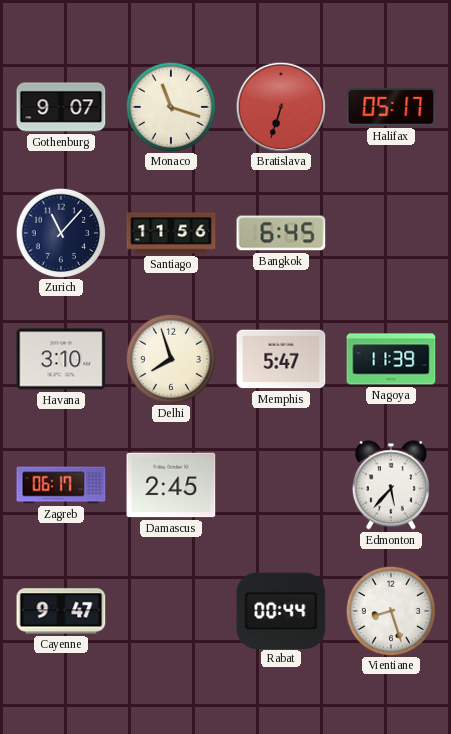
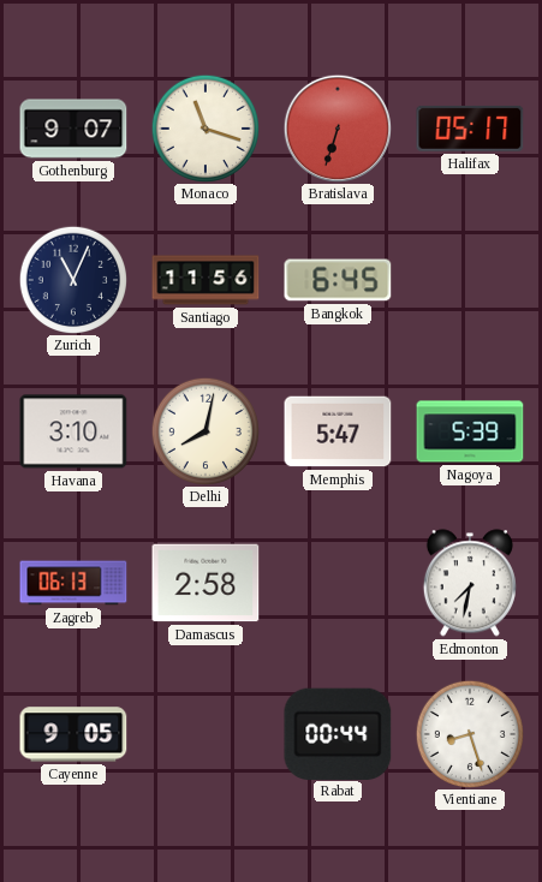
Zurich: 11:07 -> 11:04
Delhi: 7:57 -> 8:02
Nagoya: 11:39 -> 5:39
Zagreb: 06:17 -> 06:13
Damascus: 2:45 -> 2:58
Edmonton: 5:37 -> 7:32
Cayenne: 9:47 -> 9:05
